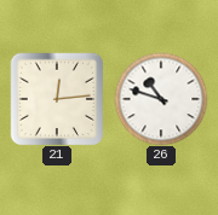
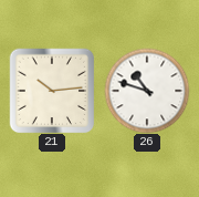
21: 12:14 -> 10:14
